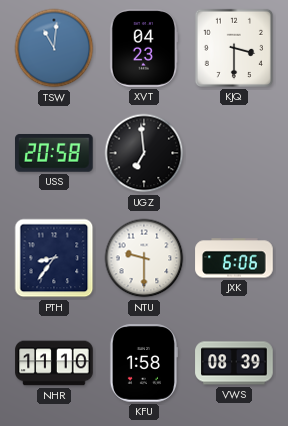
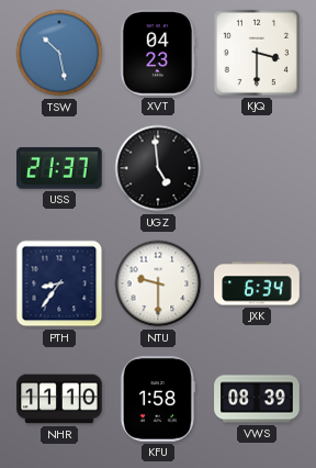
TSW: 11:01 -> 10:28
USS: 20:58 -> 21:37
UGZ: 6:59 -> 4:59
JXK: 6:06 -> 6:34
